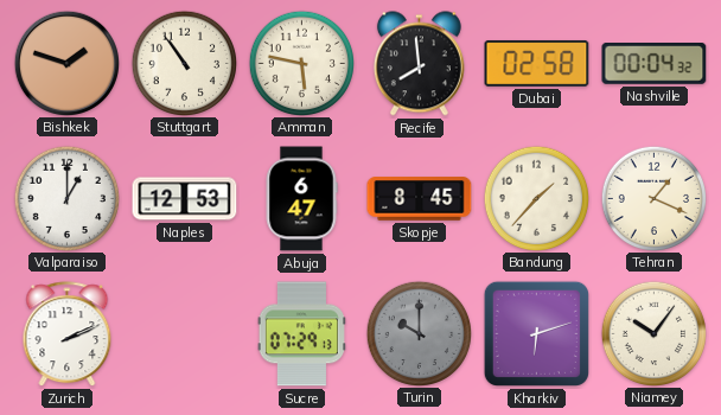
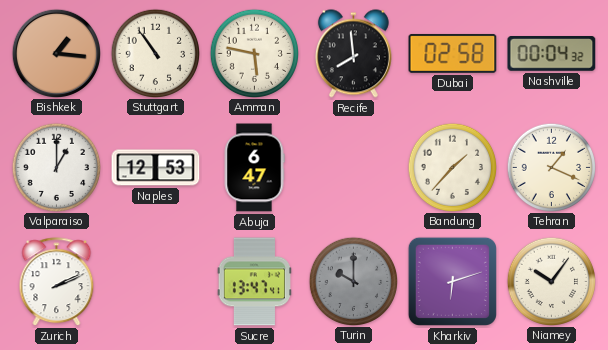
Bishkek: 1:48 -> 1:16
Skopje: 8:45 -> none
Sucre: 07:29 -> 13:47
